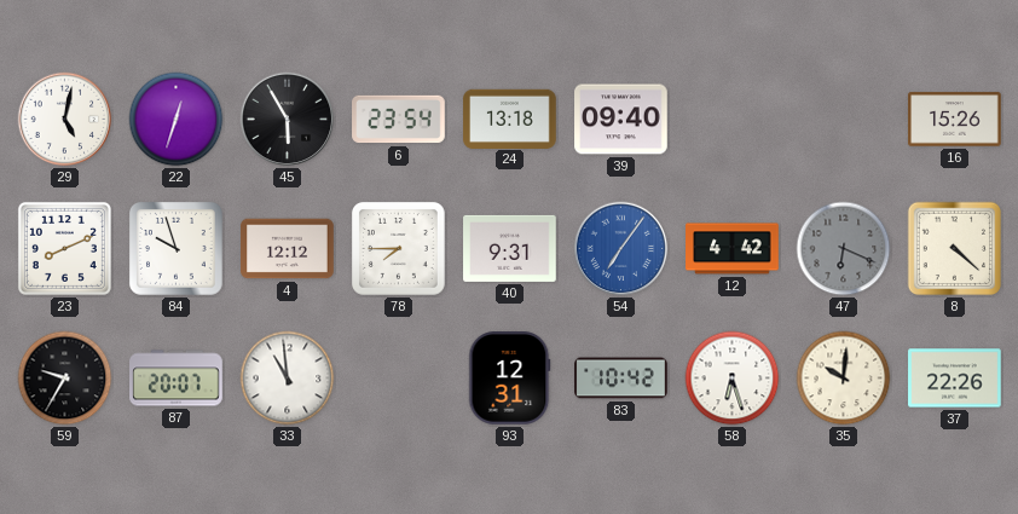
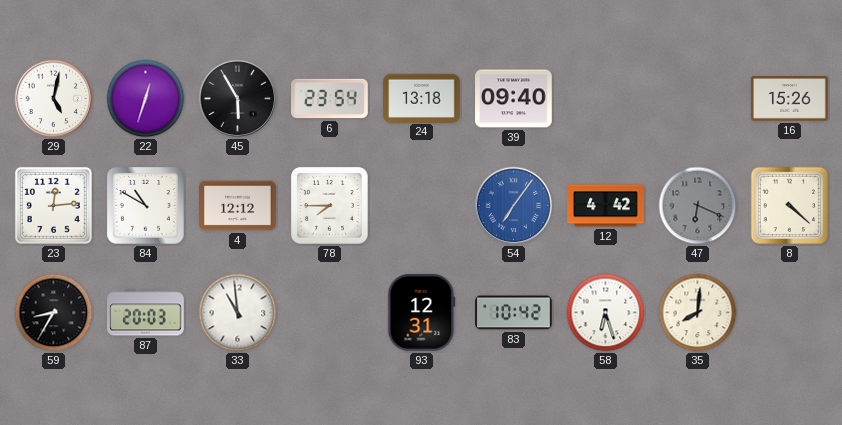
23: 8:11 -> 12:14
84: 9:57 -> 10:50
40: 9:31 -> none
59: 9:35 -> 8:35
87: 20:07 -> 20:03
35: 10:01 -> 8:01
37: 22:26 -> none
